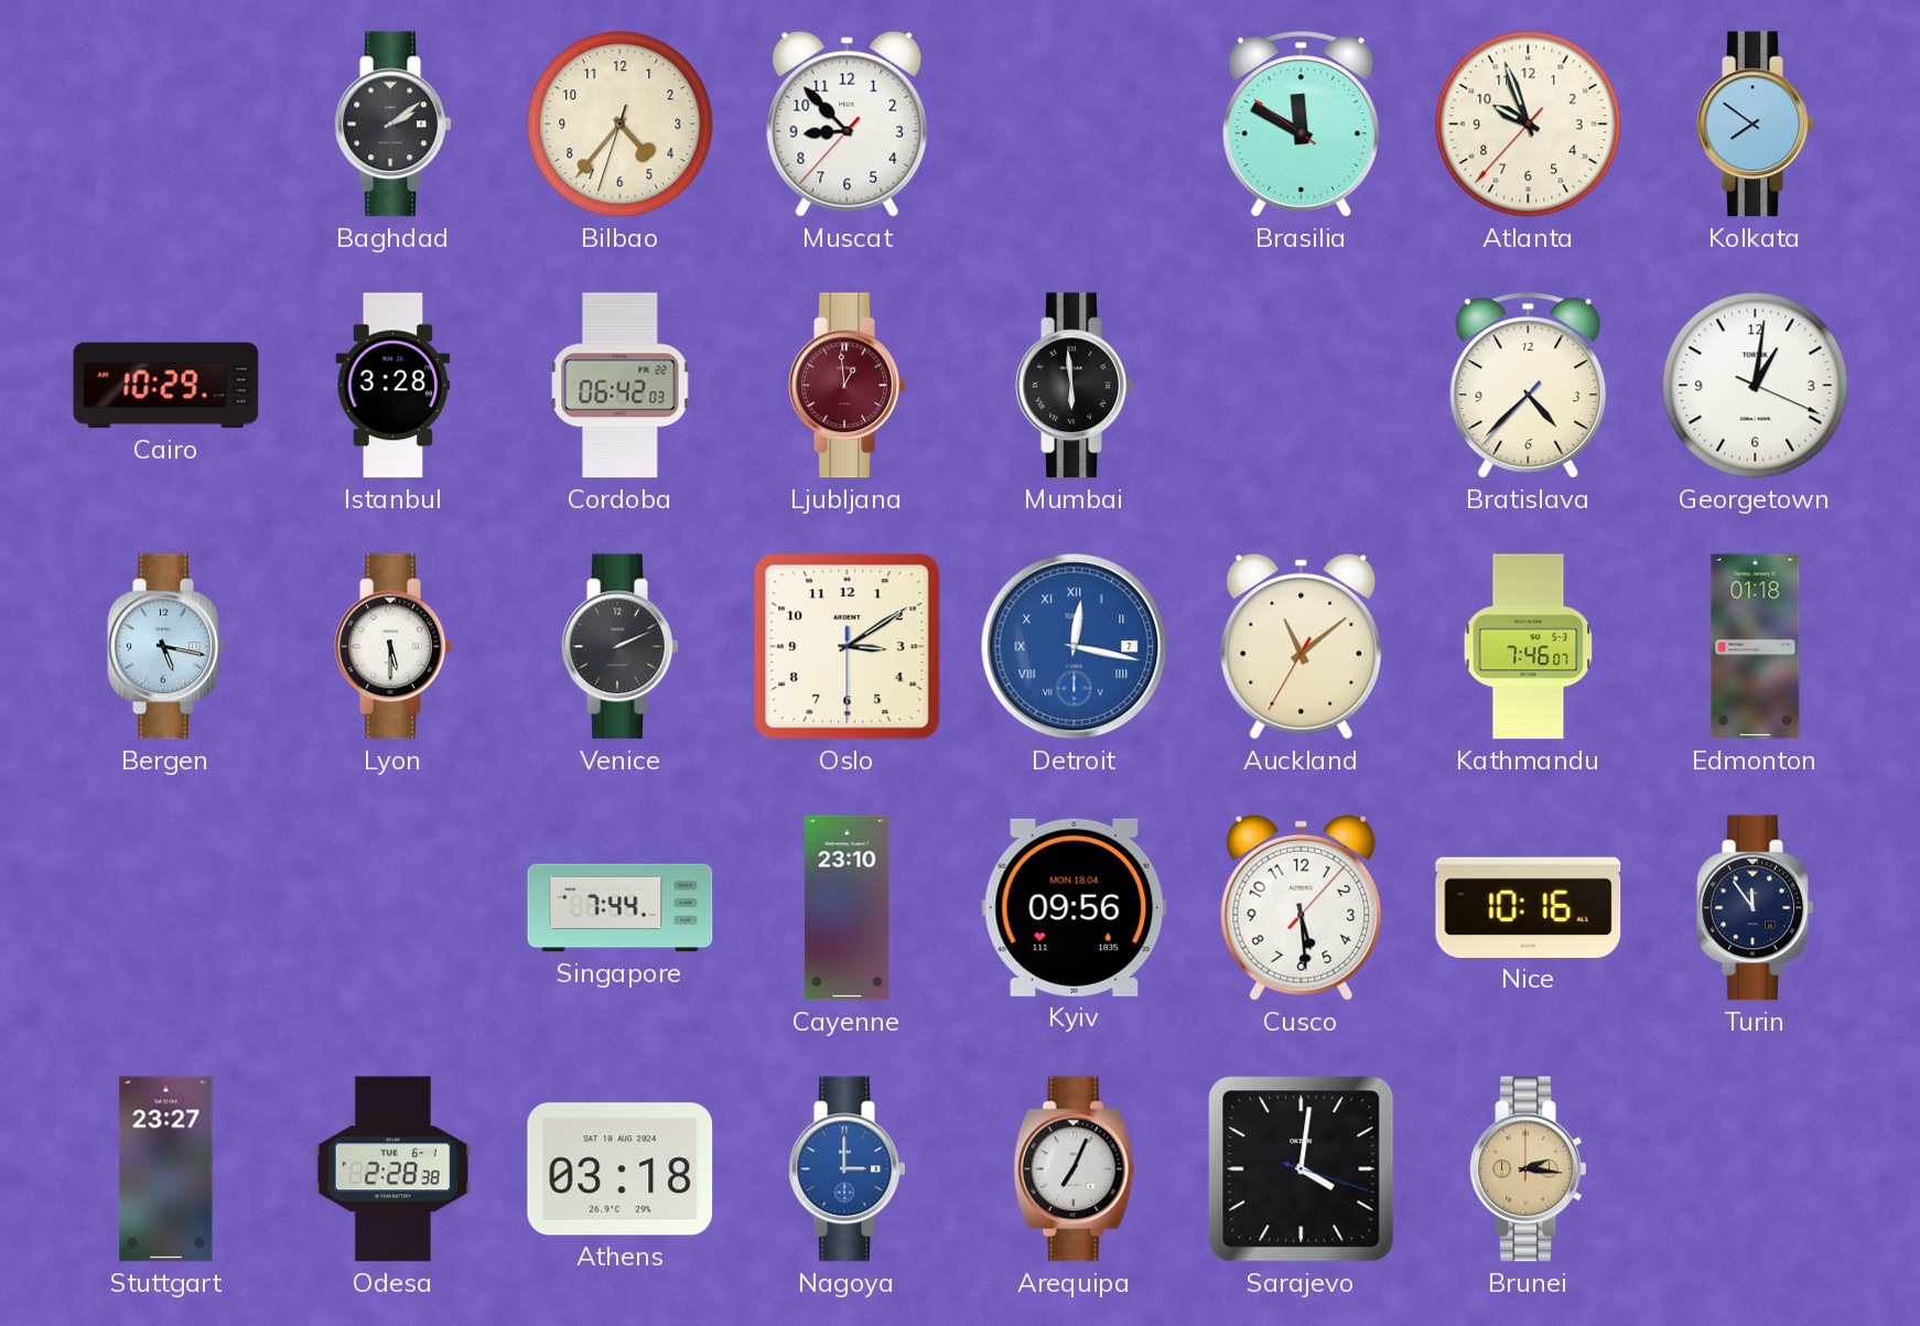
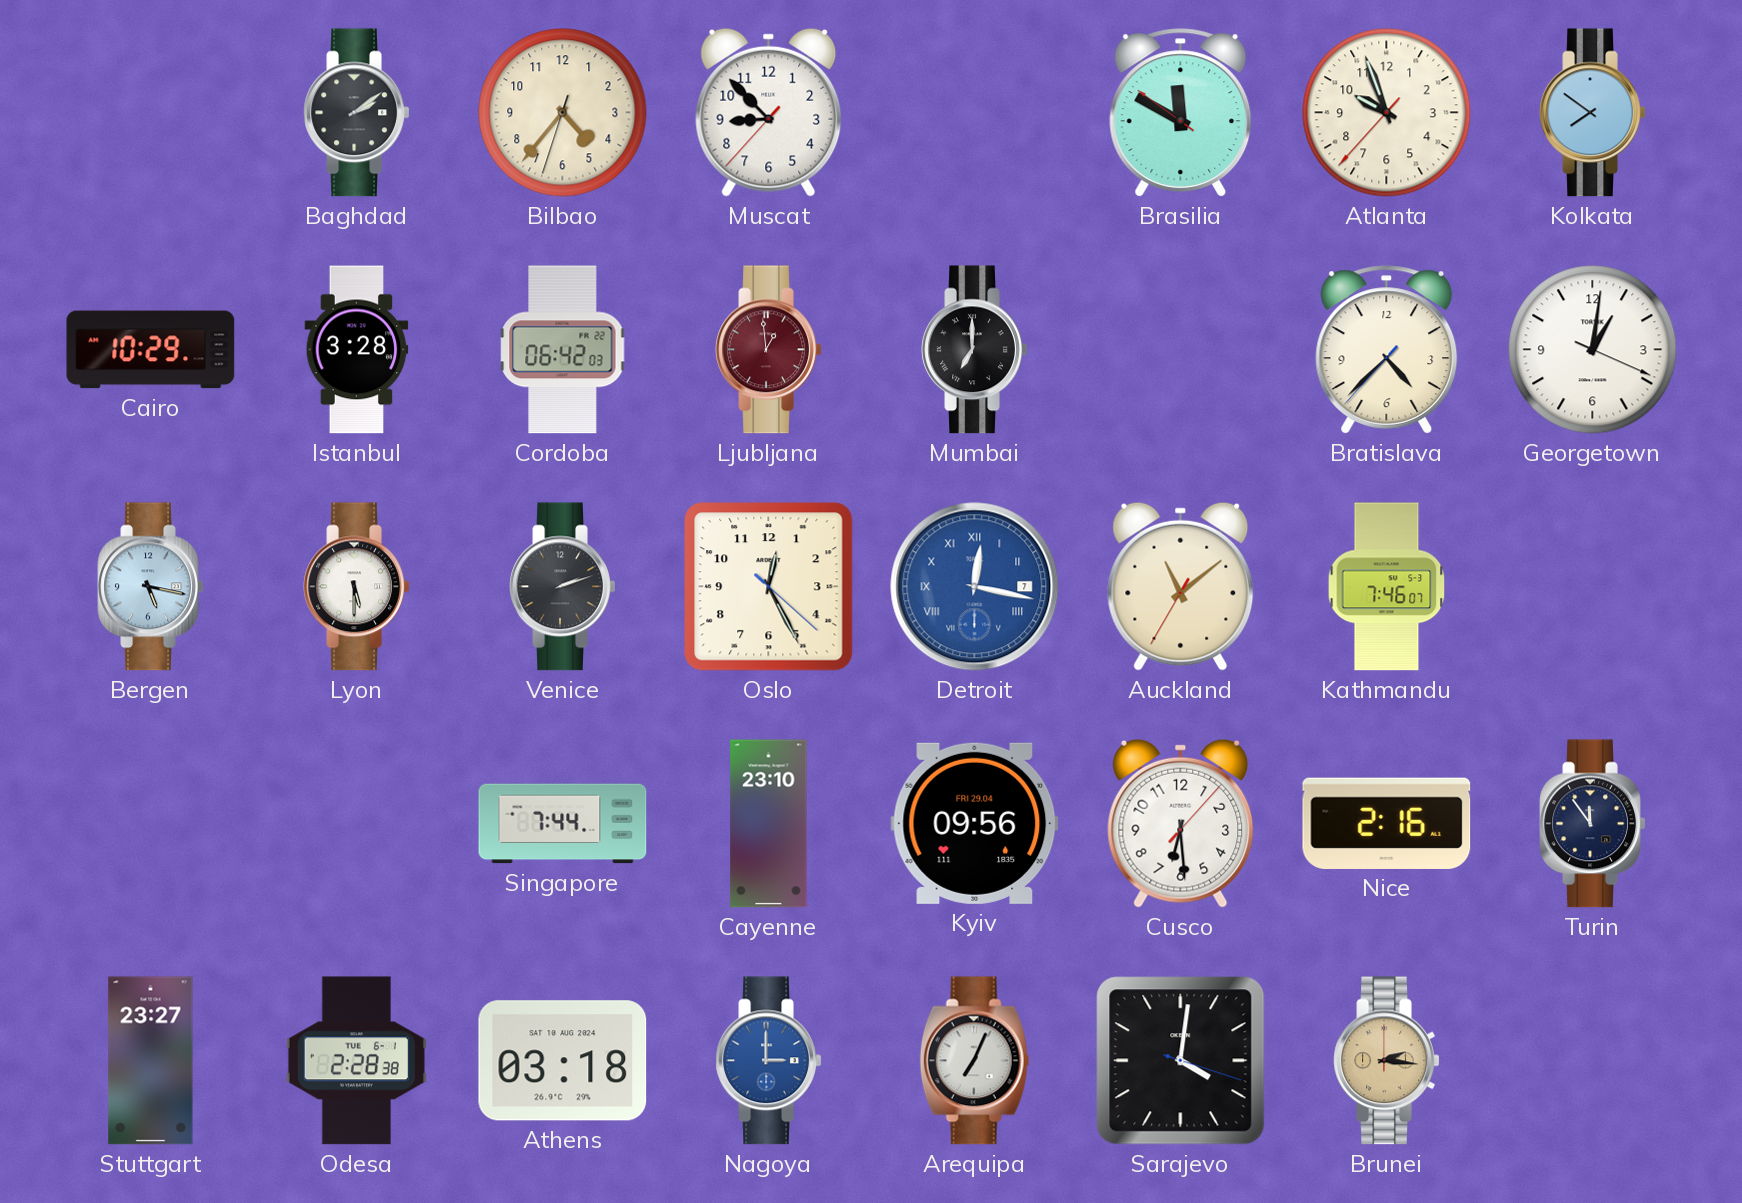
Mumbai: 5:59 -> 7:00
Venice: 2:11 -> 2:12
Oslo: 3:09 -> 12:25
Edmonton: 01:18 -> none
Kyiv date: MON 18.04 -> FRI 29.04
Cusco: 5:29 -> 6:29
Nice: 10:16 -> 2:16
